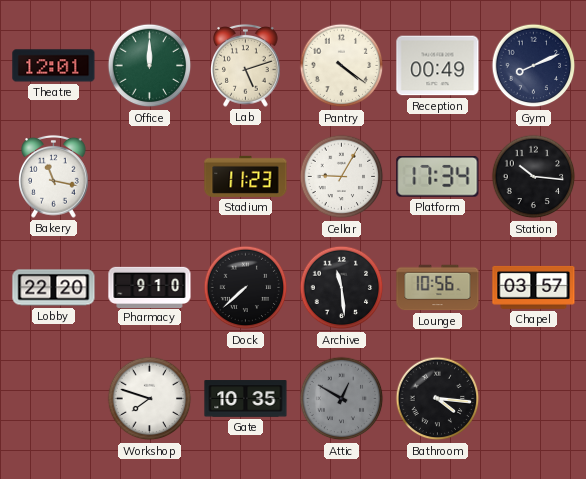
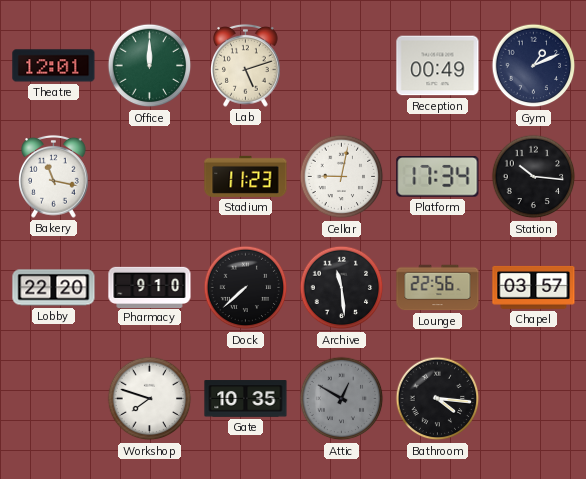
Pantry: 4:21 -> none
Gym: 8:11 -> 1:11
Cellar: 9:05 -> 9:02
Lounge: 10:56 -> 22:56
